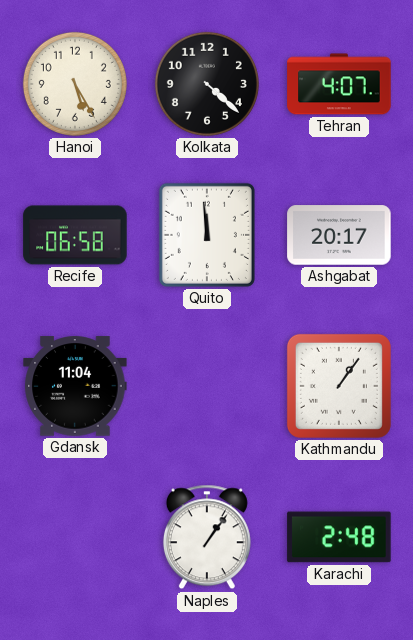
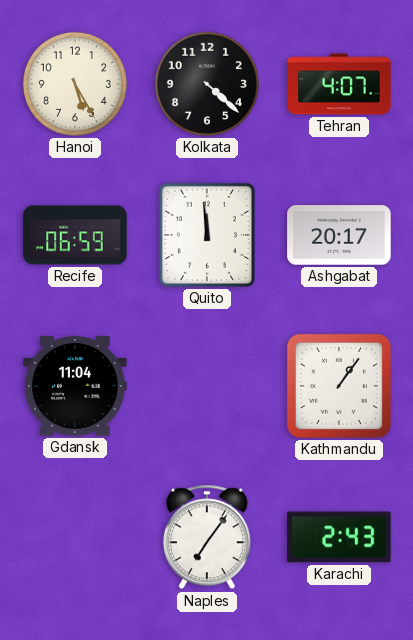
Recife: 06:58 -> 06:59
Naples: 1:06 -> 7:06
Karachi: 2:48 -> 2:43
